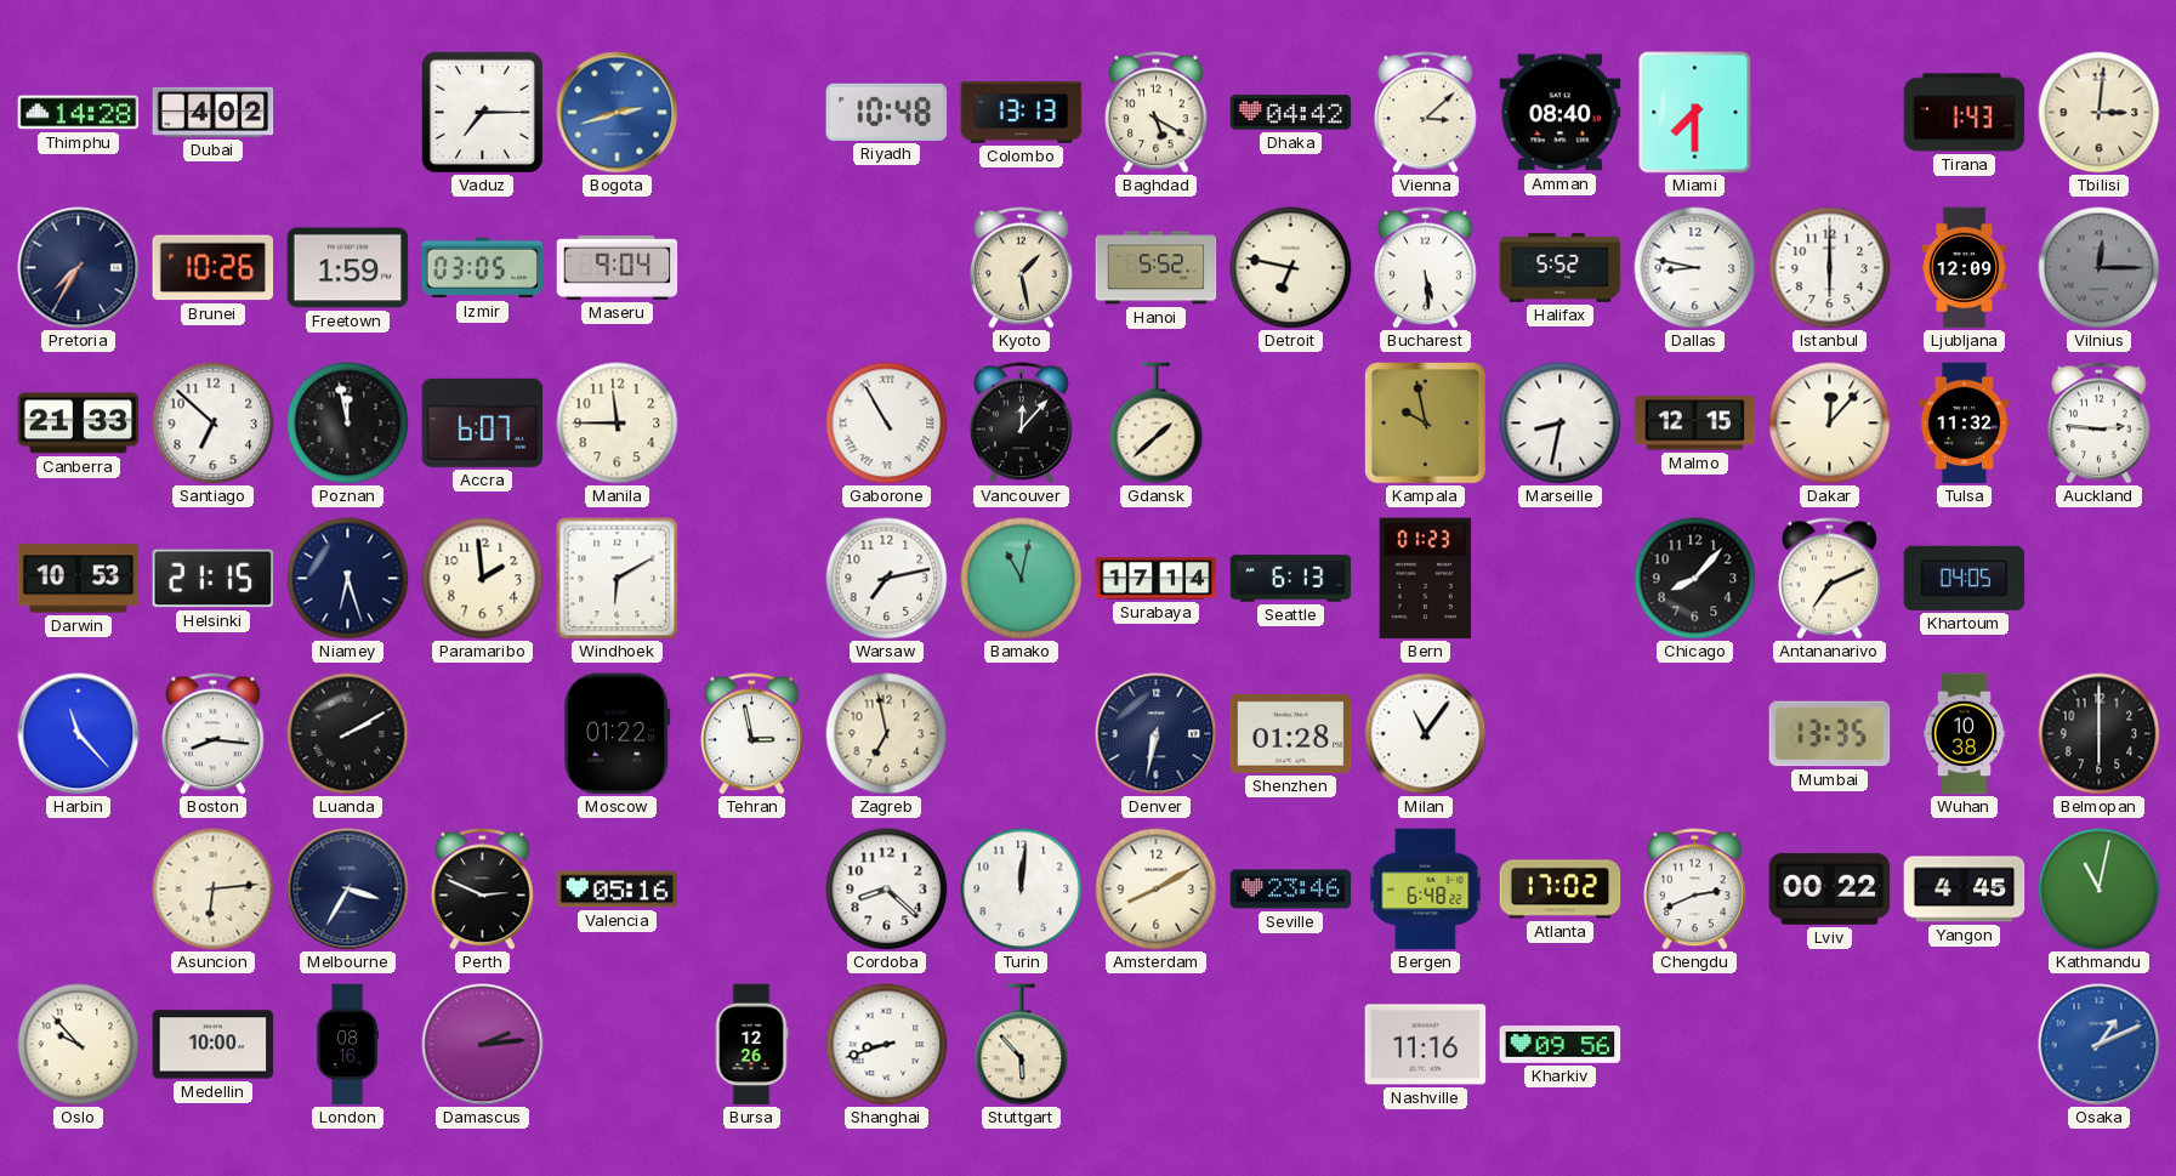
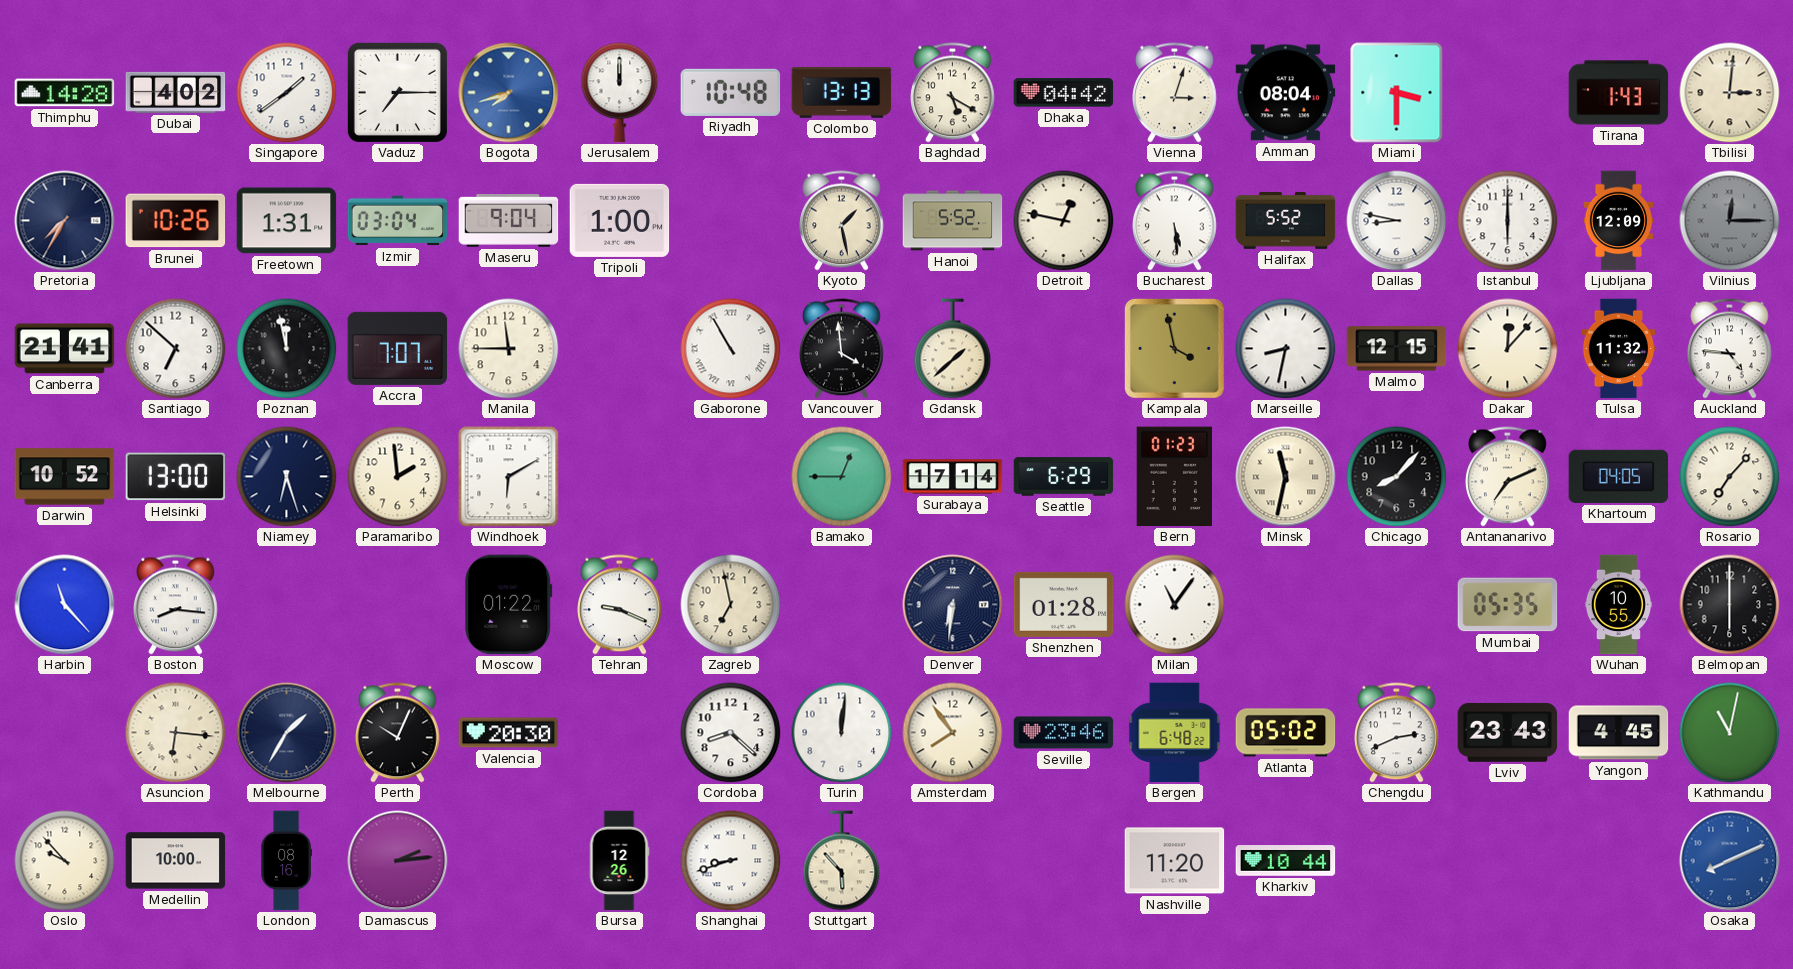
Singapore: none -> 1:39
Bogota: 2:42 -> 7:42
Jerusalem: none -> 12:00
Vienna: 3:08 -> 3:03
Amman: 08:40 -> 08:04
Miami: 7:30 -> 3:30
Freetown: 1:59 -> 1:31
Izmir: 03:05 -> 03:04
Tripoli: none -> 1:00
Detroit: 6:47 -> 12:47
Canberra: 21:33 -> 21:41
Accra: 6:07 -> 7:07
Vancouver: 12:07 -> 3:59
Kampala: 9:58 -> 3:58
Auckland: 2:46 -> 4:46
Darwin: 10:53 -> 10:52
Helsinki: 21:15 -> 13:00
Warsaw: 7:13 -> none
Bamako: 11:02 -> 12:45
Seattle: 6:13 -> 6:29
Minsk: none -> 11:32
Rosario: none -> 7:07
Luanda: 2:10 -> none
Tehran: 2:58 -> 9:19
Denver: 6:32 -> 6:31
Mumbai: 13:35 -> 05:35
Wuhan: 10:38 -> 10:55
Asuncion: 6:14 -> 6:16
Melbourne: 3:35 -> 1:35
Perth: 2:49 -> 10:04
Valencia: 05:16 -> 20:30
Amsterdam: 8:10 -> 7:54
Atlanta: 17:02 -> 05:02
Lviv: 00:22 -> 23:43
Nashville: 11:16 -> 11:20
Kharkiv: 09:56 -> 10:44
Osaka: 1:11 -> 8:11
